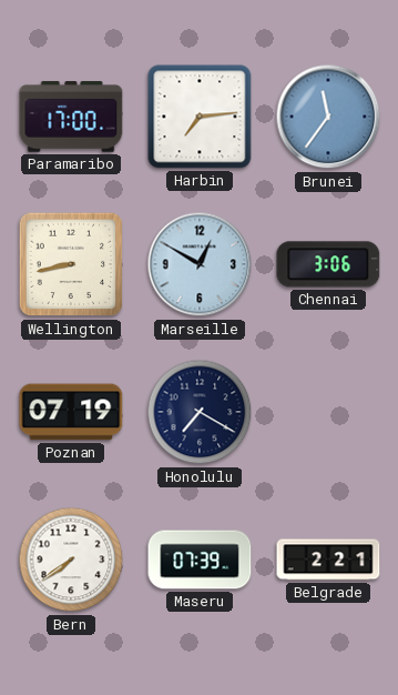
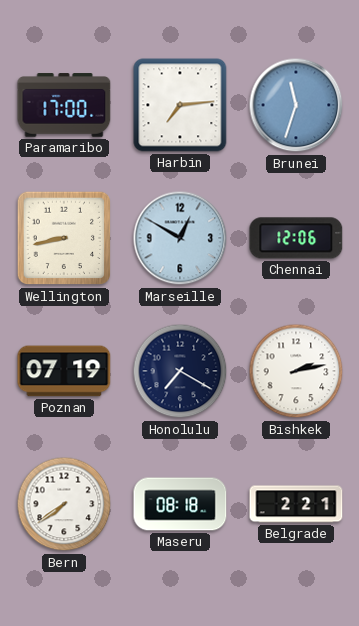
Brunei: 11:36 -> 11:33
Chennai: 3:06 -> 12:06
Bishkek: none -> 2:13
Maseru: 07:39 -> 08:18
